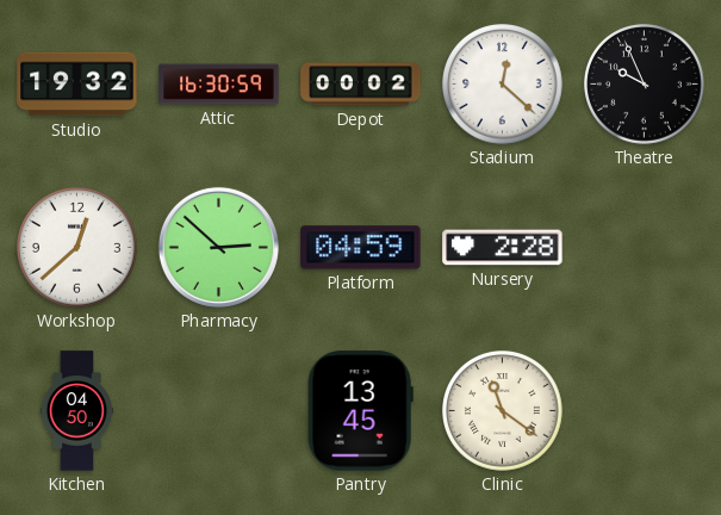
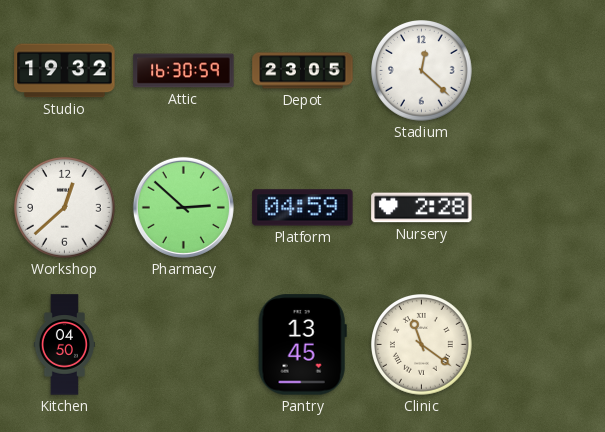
Depot: 00:02 -> 23:05
Theatre: 9:56 -> none
